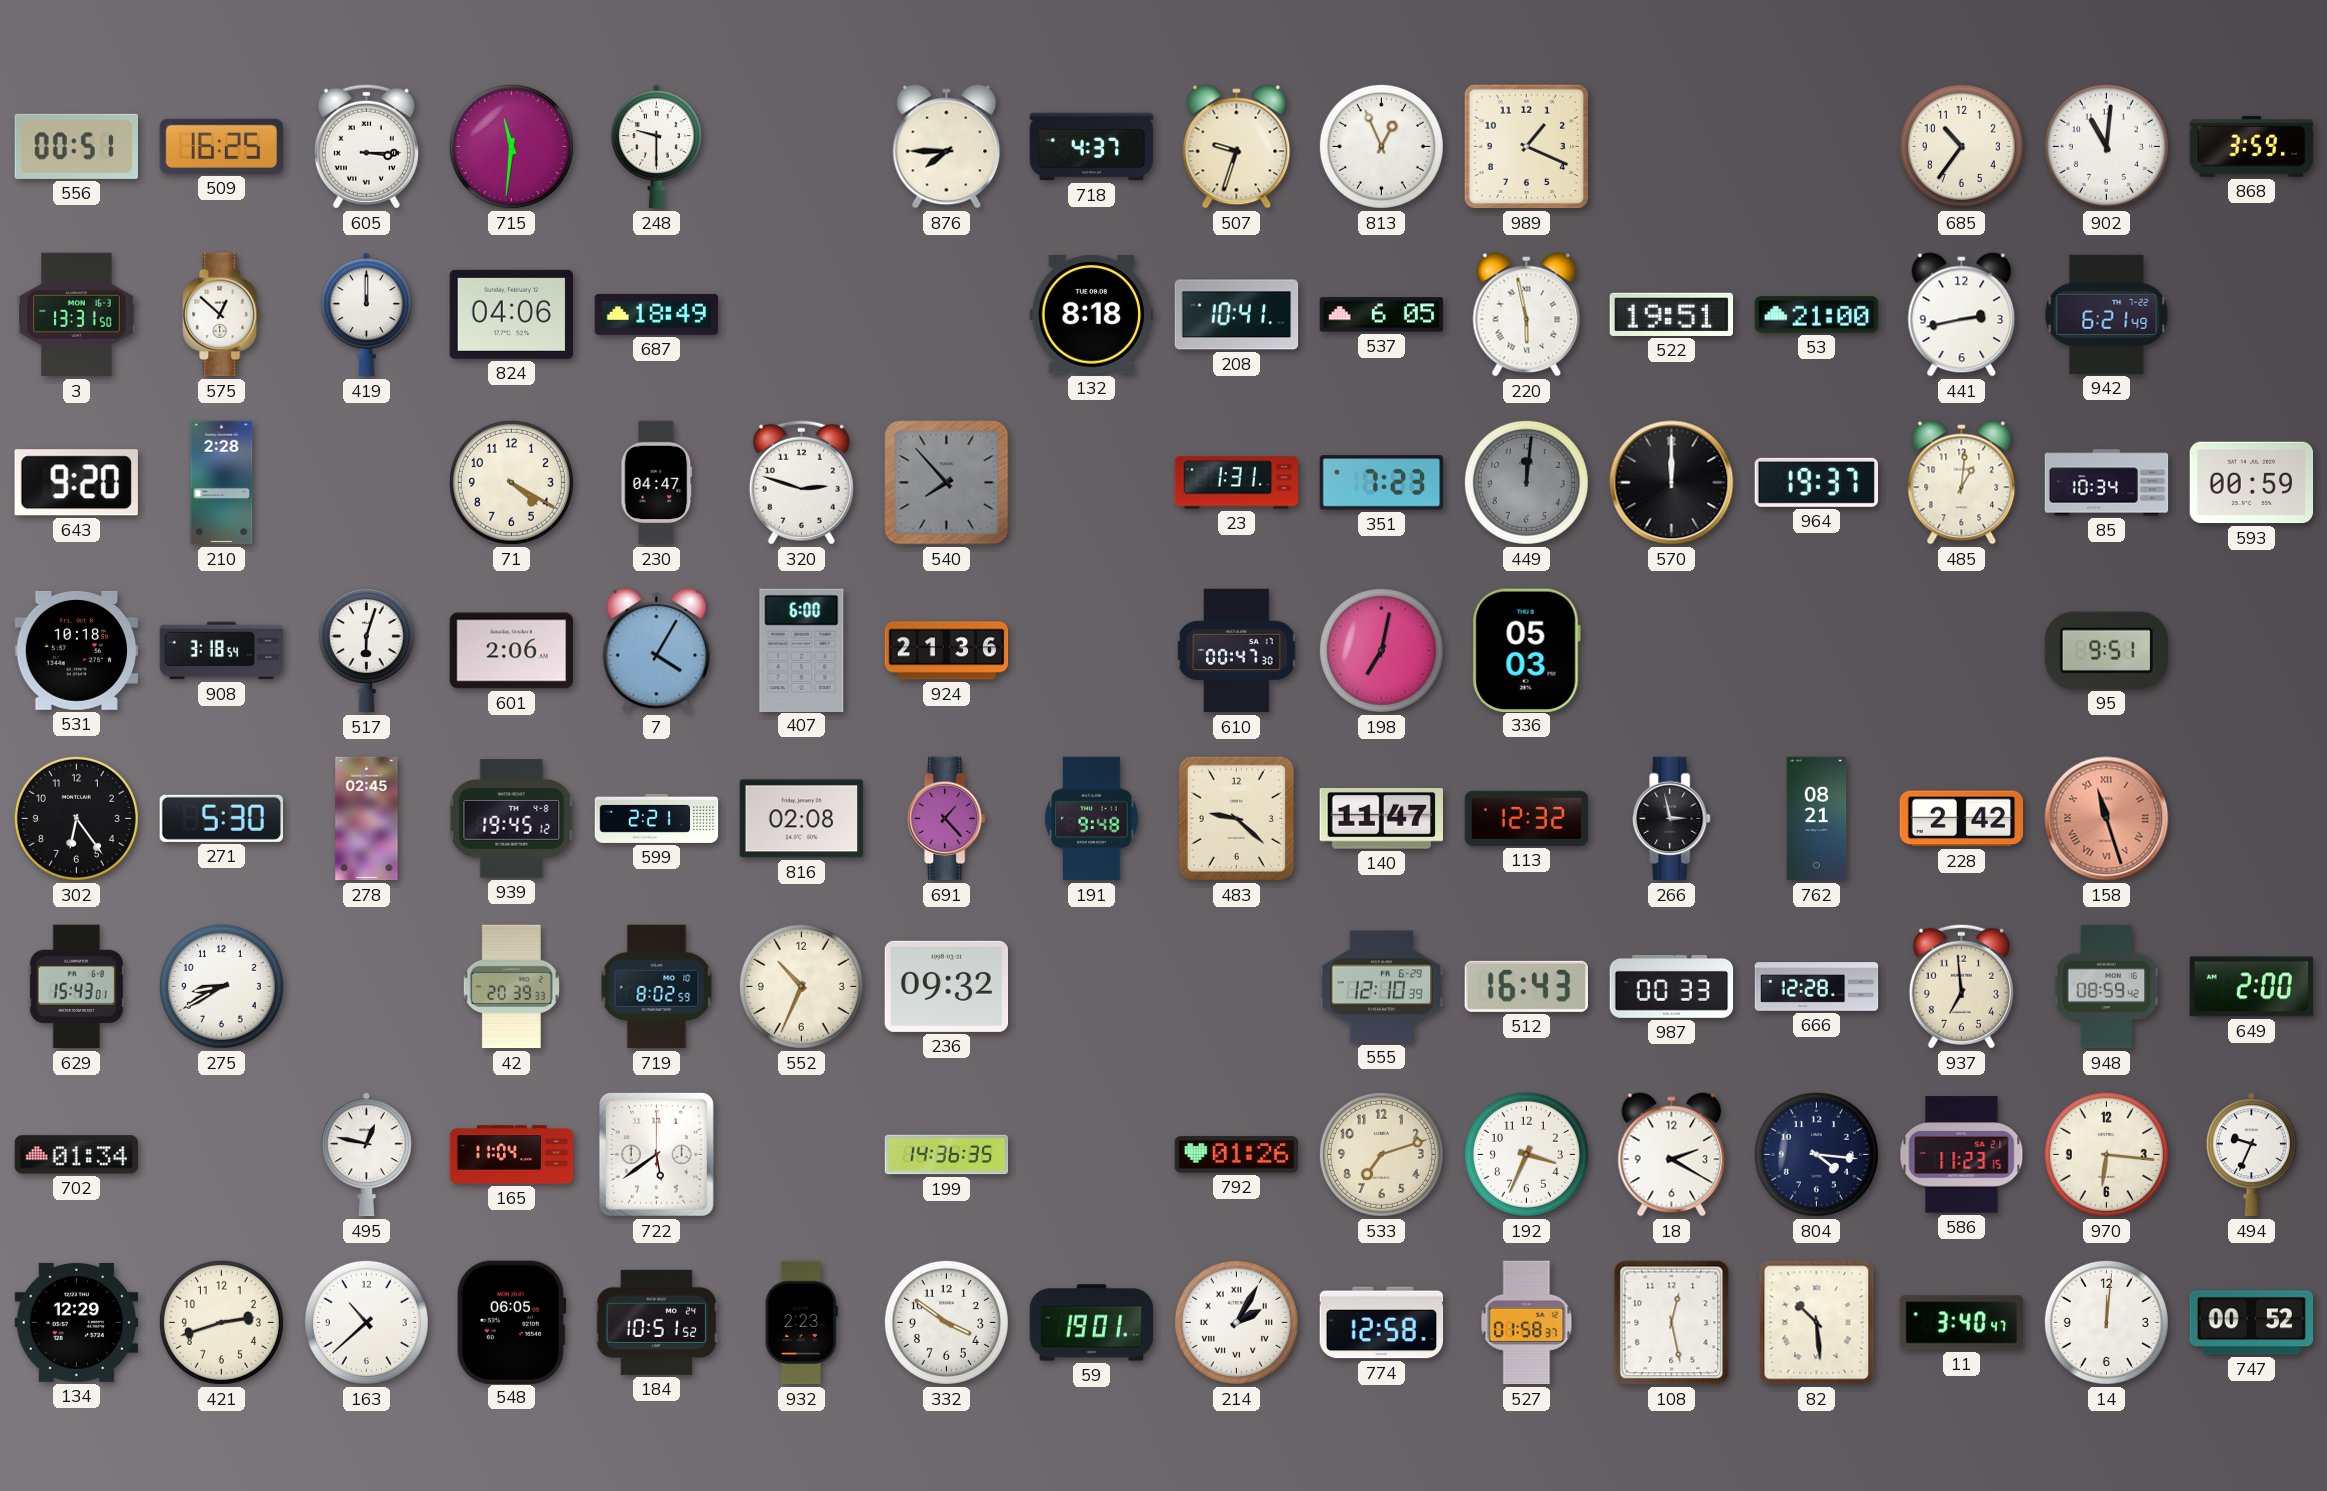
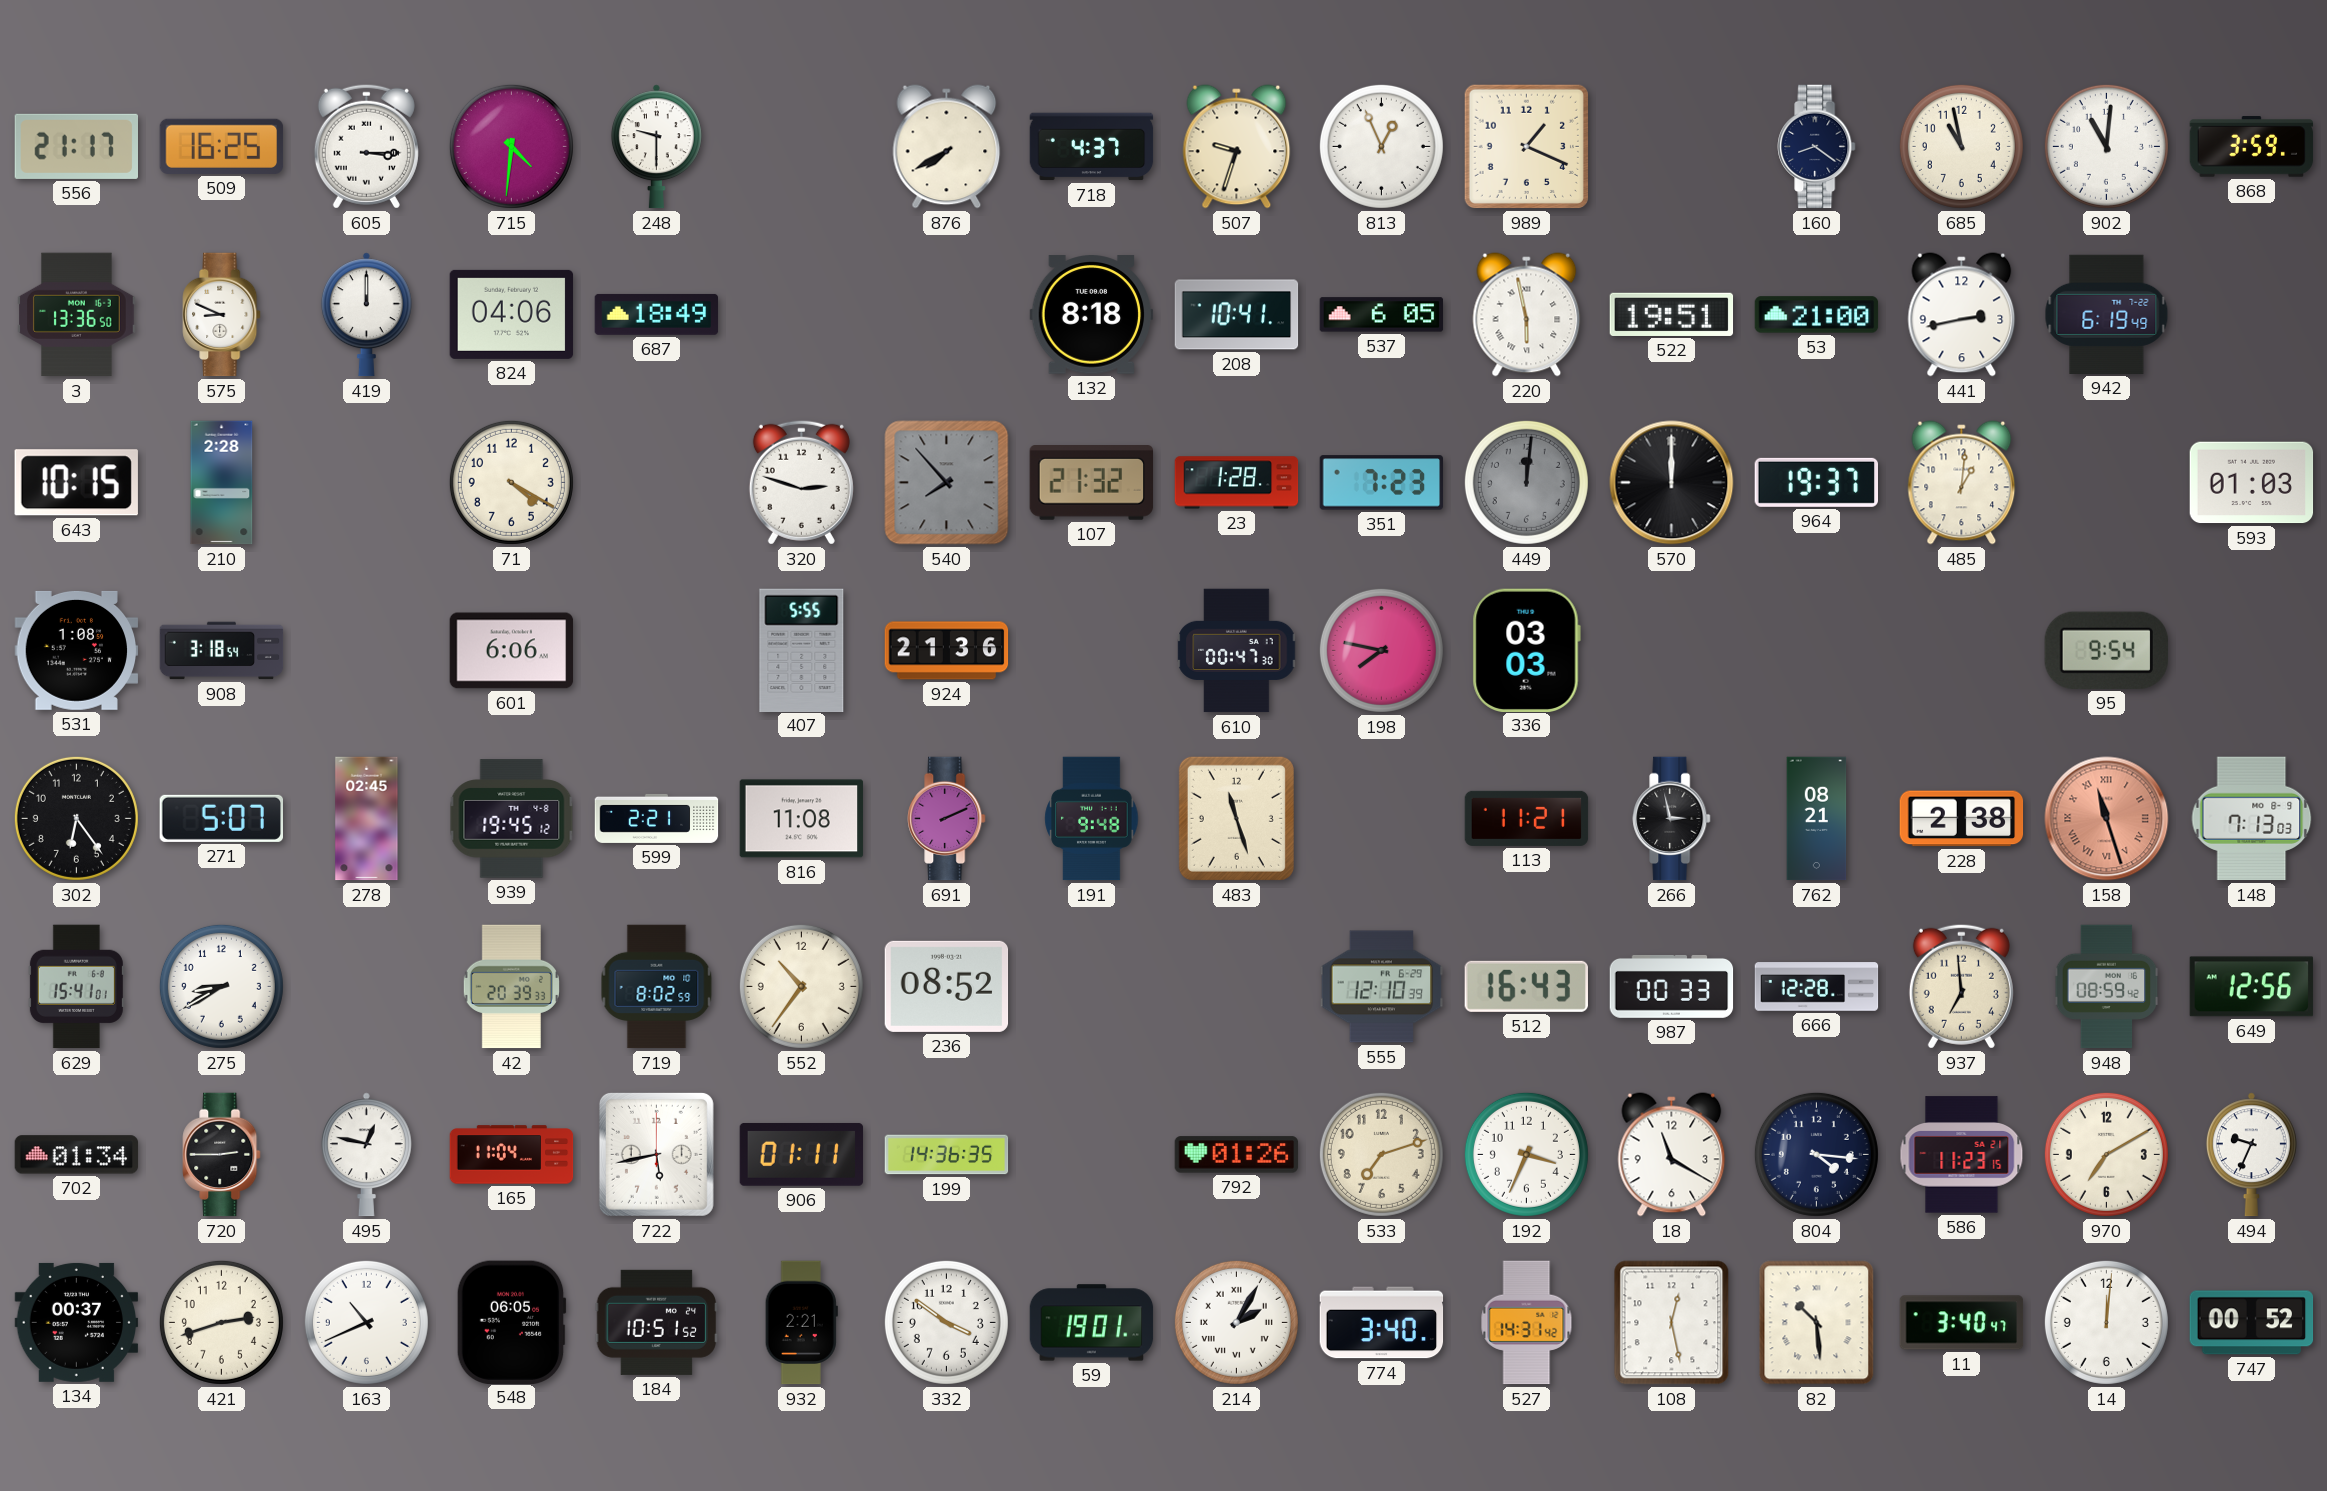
556: 00:51 -> 21:17
715: 11:31 -> 4:31
876: 7:45 -> 7:40
160: none -> 8:21
685: 10:36 -> 10:58
3: 13:31 -> 13:36
575: 12:52 -> 8:49
942: 6:21 -> 6:19
643: 9:20 -> 10:15
230: 04:47 -> none
107: none -> 21:32
23: 1:31 -> 1:28
85: 10:34 -> none
593: 00:59 -> 01:03
531: 10:18 -> 1:08
517: 6:03 -> none
601: 2:06 -> 6:06
7: 4:05 -> none
407: 6:00 -> 5:55
198: 7:02 -> 7:47
336: 05:03 -> 03:03
95: 9:51 -> 9:54
271: 5:30 -> 5:07
816: 02:08 -> 11:08
691: 1:23 -> 2:11
483: 9:22 -> 11:27
140: 11:47 -> none
113: 12:32 -> 11:21
228: 2:42 -> 2:38
148: none -> 7:13
629: 15:43 -> 15:41
552: 10:34 -> 10:36
236: 09:32 -> 08:52
649: 2:00 -> 12:56
720: none -> 2:45
722: 5:39 -> 5:43
906: none -> 01:11
18: 2:20 -> 11:20
970: 6:16 -> 7:10
134: 12:29 -> 00:37
163: 10:38 -> 10:41
932: 2:23 -> 2:21
774: 12:58 -> 3:40
527: 01:58 -> 14:31
